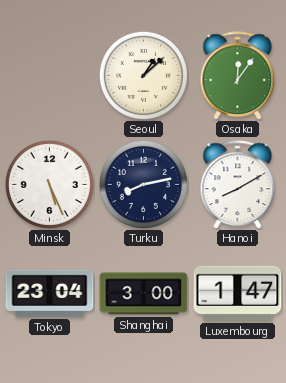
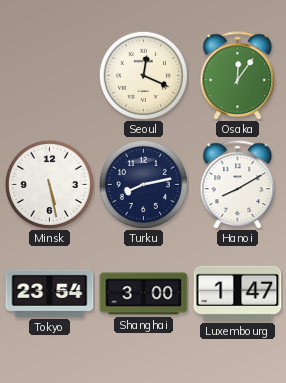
Seoul: 1:08 -> 12:19
Minsk: 5:26 -> 5:28
Tokyo: 23:04 -> 23:54
